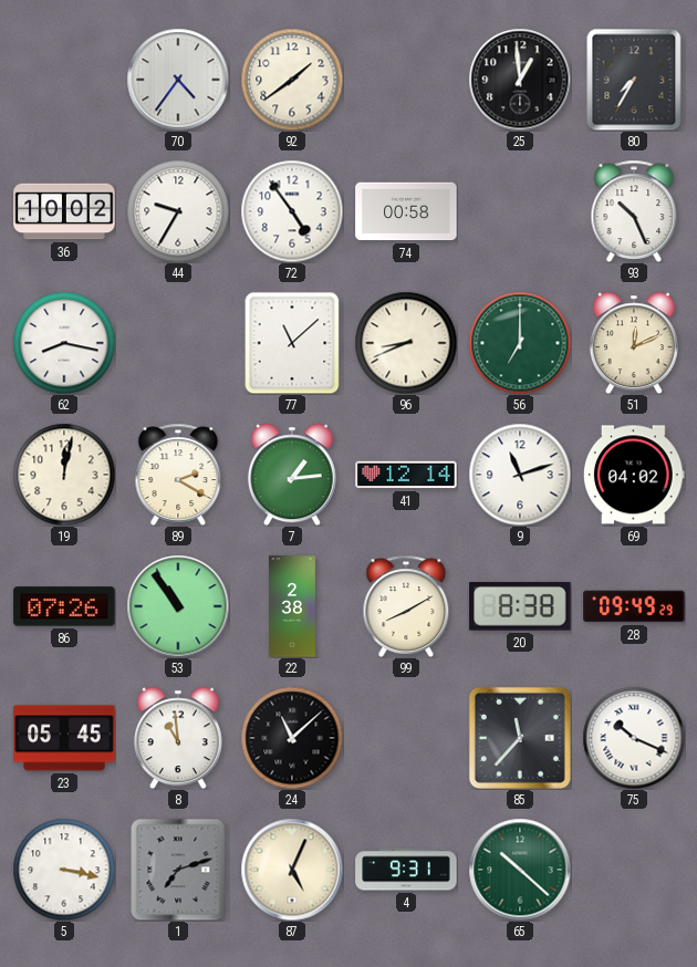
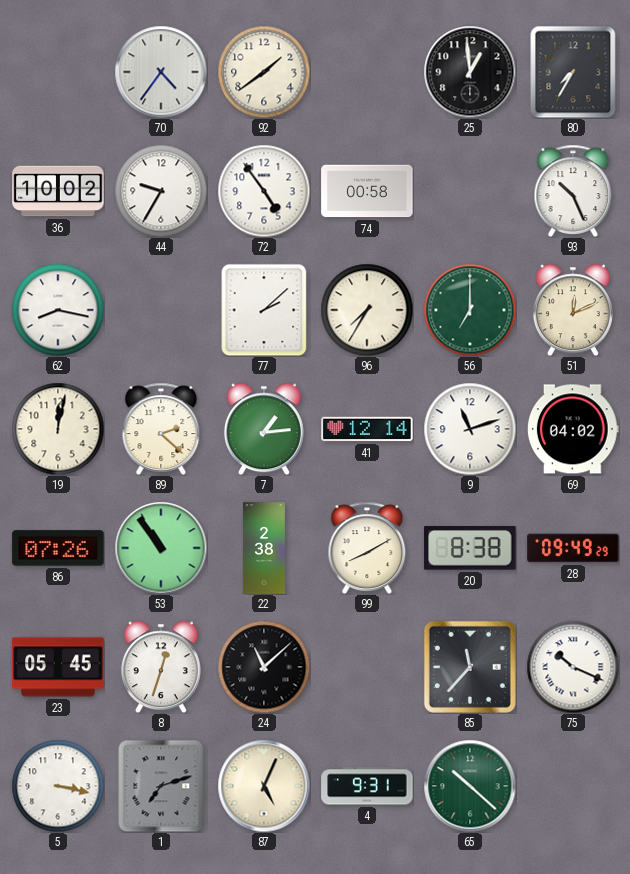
77: 11:08 -> 2:08
96: 8:41 -> 7:35
89: 2:20 -> 2:22
8: 10:59 -> 12:33
